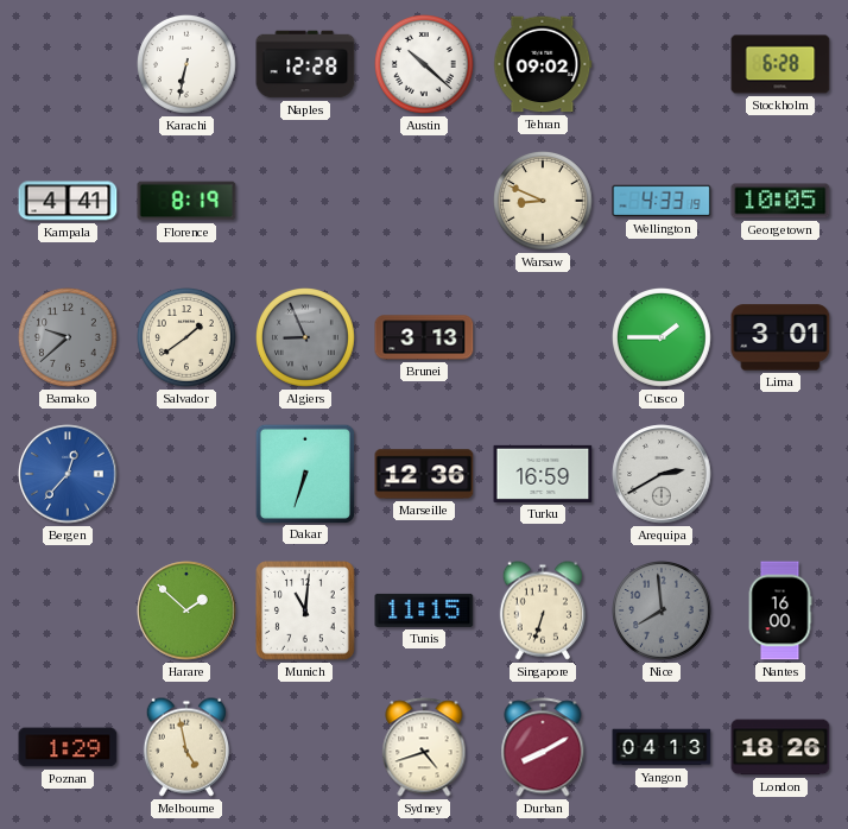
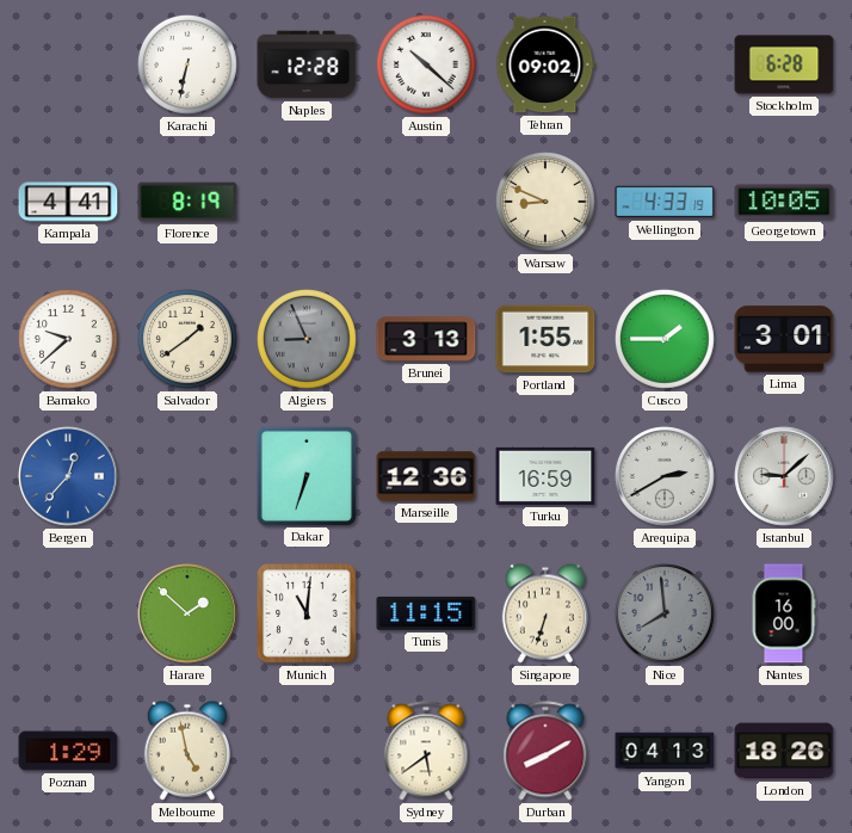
Bamako dial: grey -> white
Portland: none -> 1:55
Istanbul: none -> 9:08
Sydney: 4:42 -> 5:39
